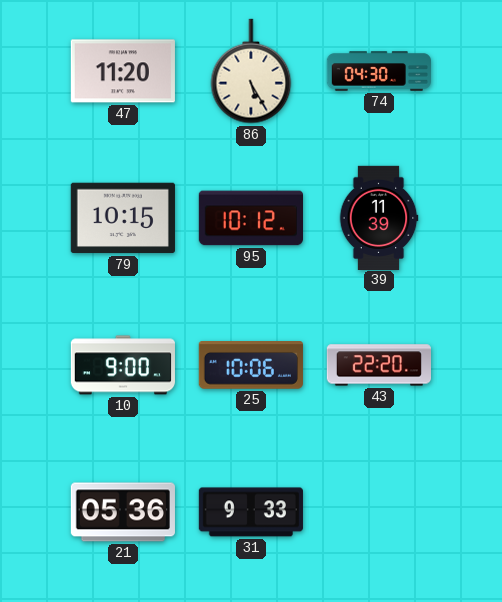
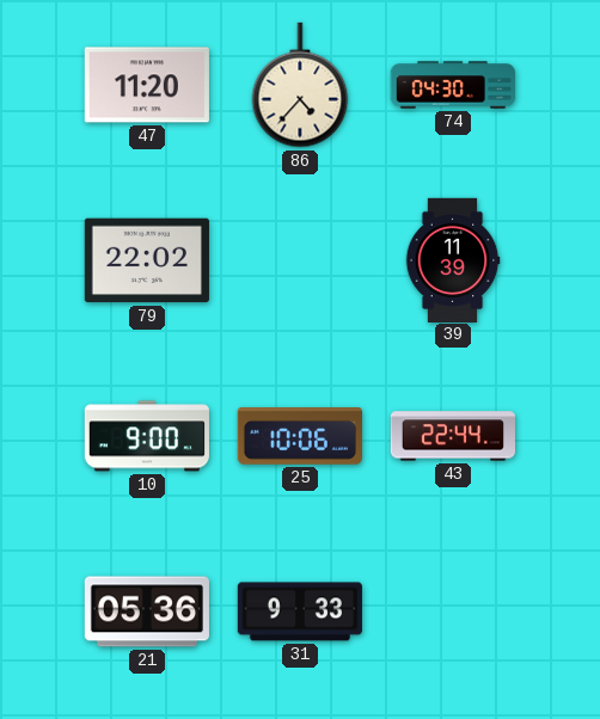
86: 5:25 -> 4:37
79: 10:15 -> 22:02
95: 10:12 -> none
43: 22:20 -> 22:44
